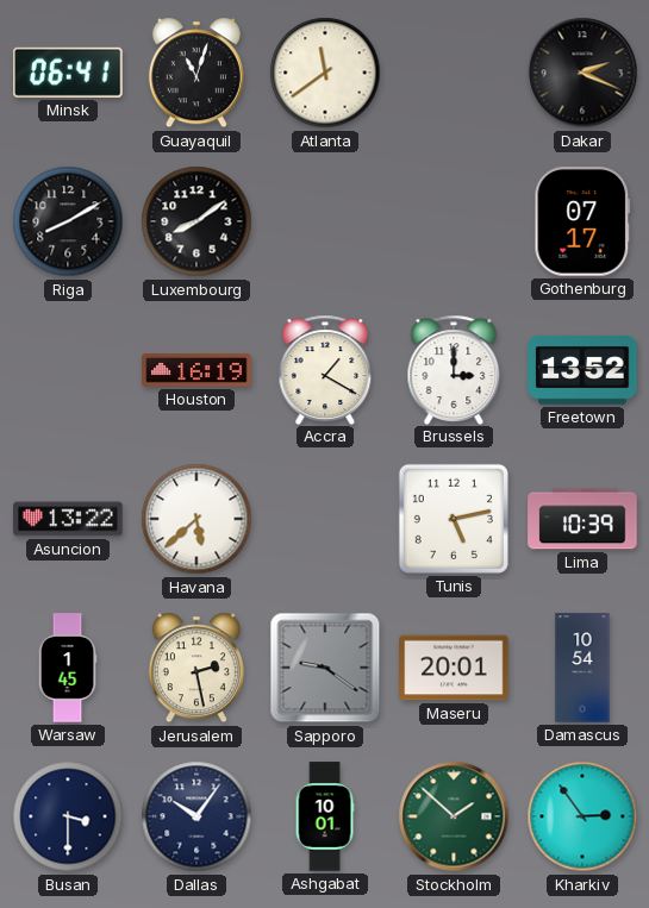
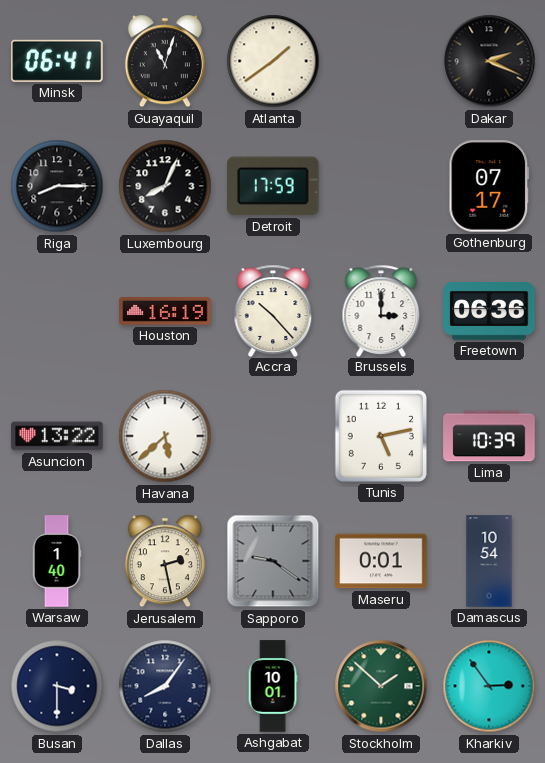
Atlanta: 11:39 -> 1:39
Riga: 8:10 -> 8:15
Luxembourg: 8:09 -> 8:04
Detroit: none -> 17:59
Accra: 1:20 -> 10:23
Freetown: 13:52 -> 06:36
Warsaw: 1:45 -> 1:40
Maseru: 20:01 -> 0:01
Dallas: 10:06 -> 8:06
